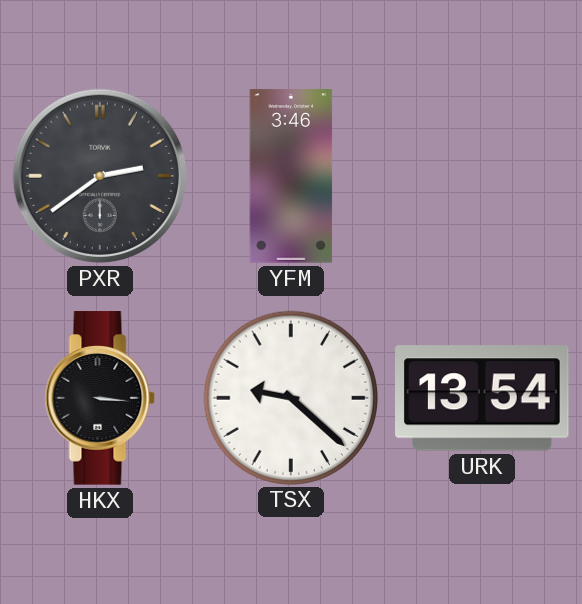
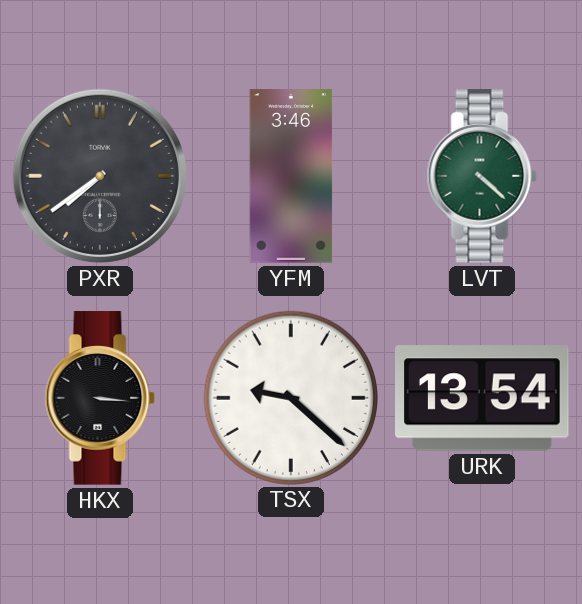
PXR: 2:39 -> 7:39
LVT: none -> 4:22
